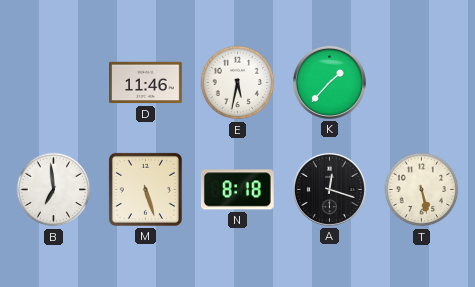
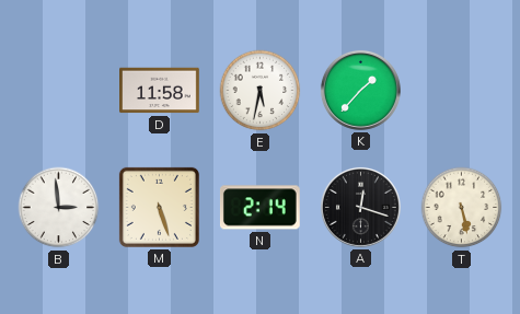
D: 11:46 -> 11:58
B: 6:59 -> 2:59
N: 8:18 -> 2:14
